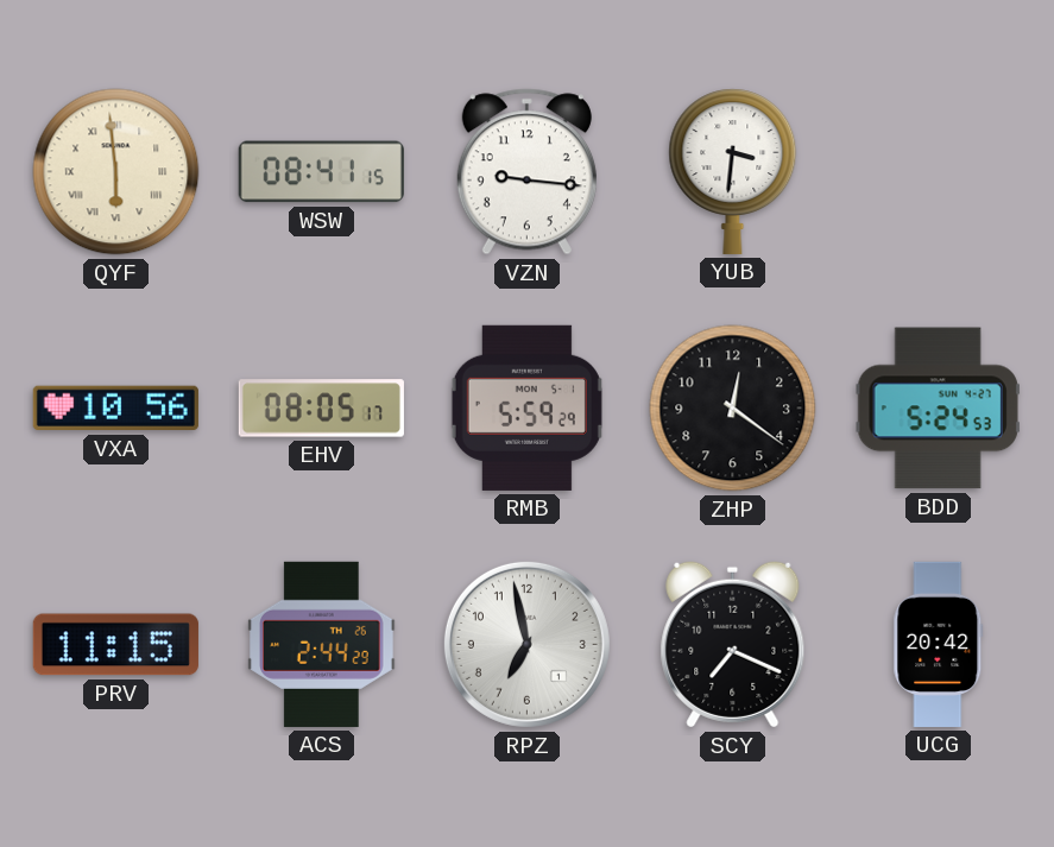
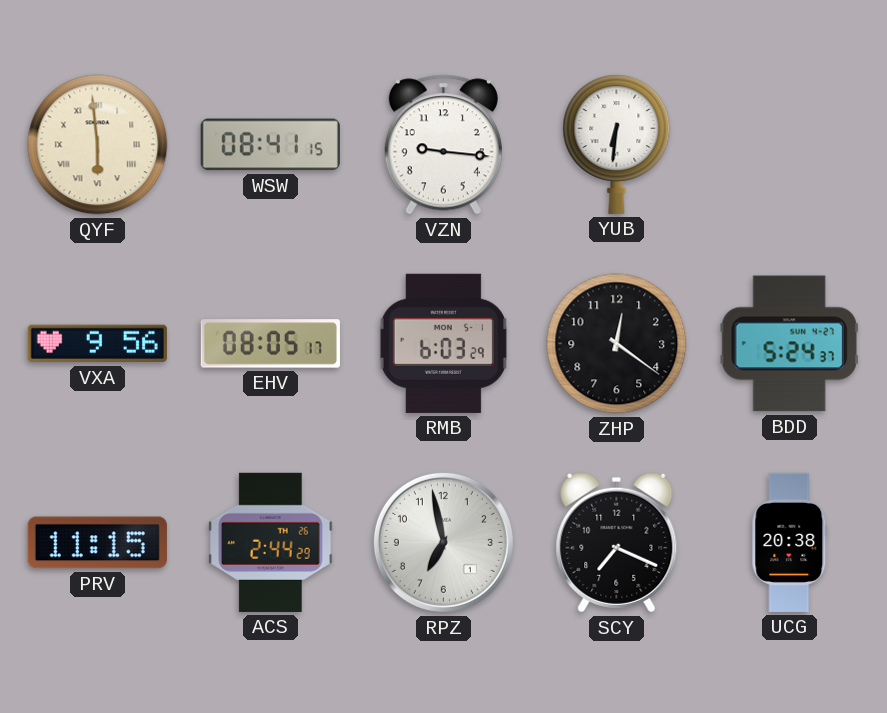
YUB: 3:31 -> 6:31
VXA: 10:56 -> 9:56
RMB: 5:59 -> 6:03
BDD: 5:24:53 -> 5:24:37
UCG: 20:42 -> 20:38
